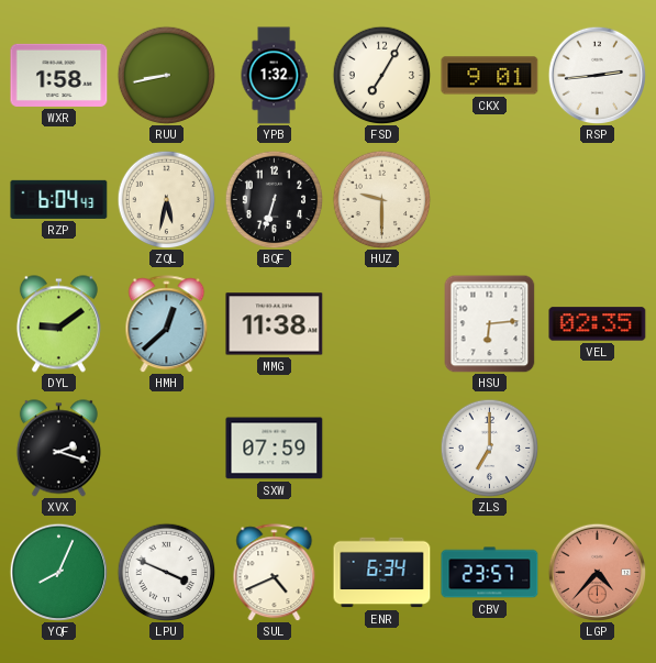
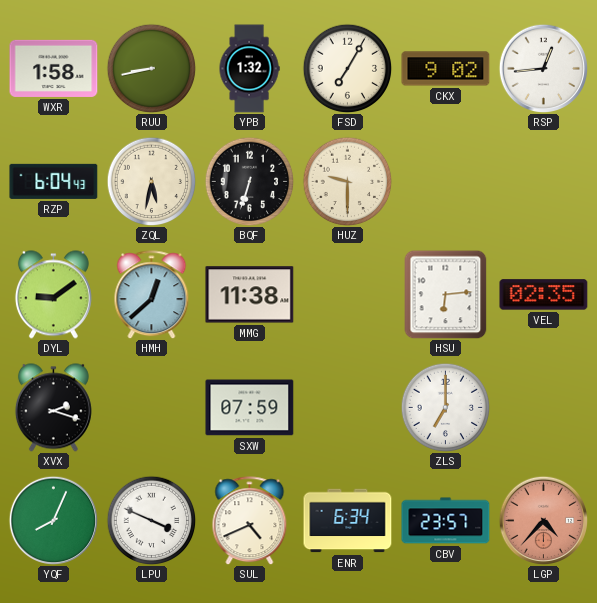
CKX: 9:01 -> 9:02
RSP: 2:44 -> 12:44
